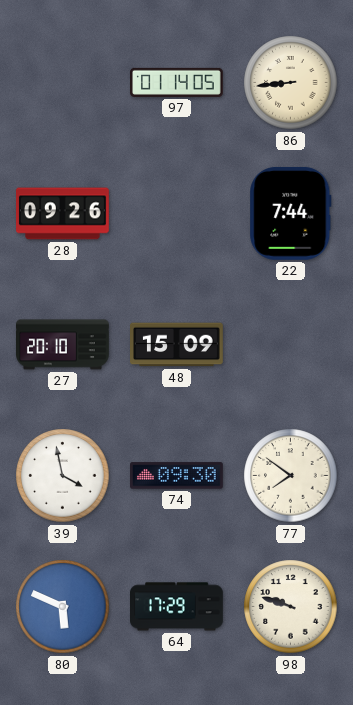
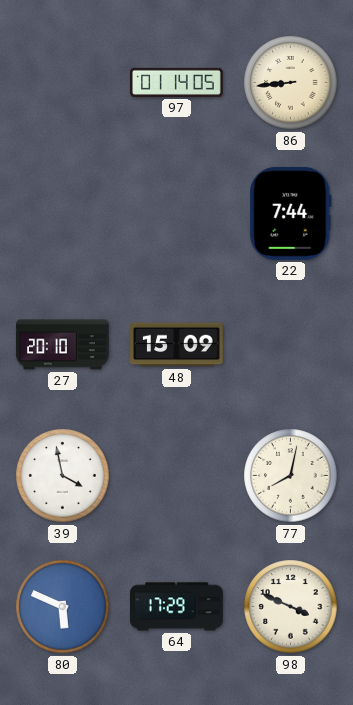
28: 09:26 -> none
74: 09:30 -> none
77: 7:51 -> 8:02
98: 9:48 -> 3:49
